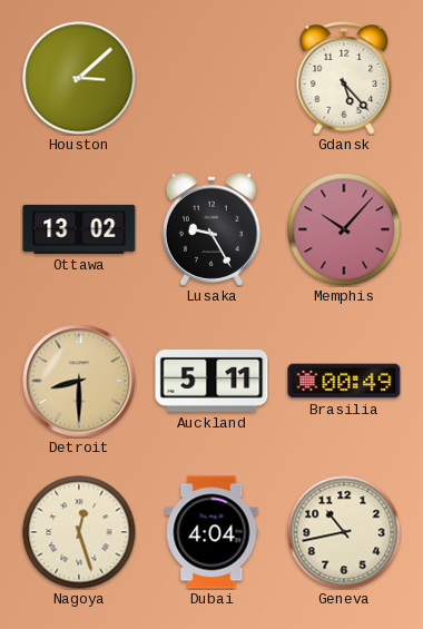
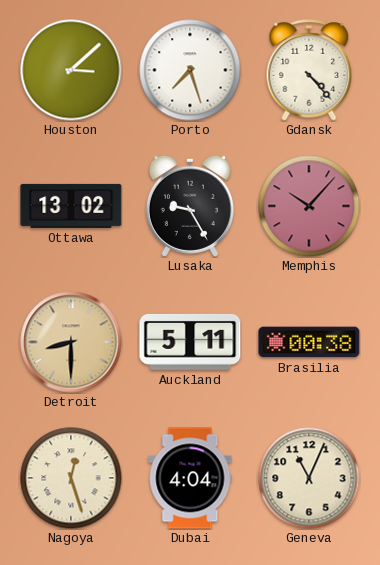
Porto: none -> 7:27
Gdansk: 5:23 -> 4:23
Brasilia: 00:49 -> 00:38
Geneva: 10:43 -> 11:04
